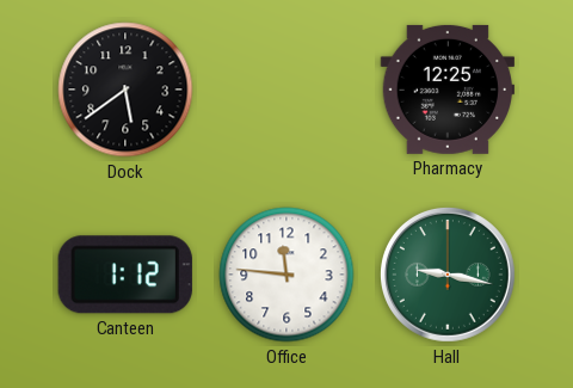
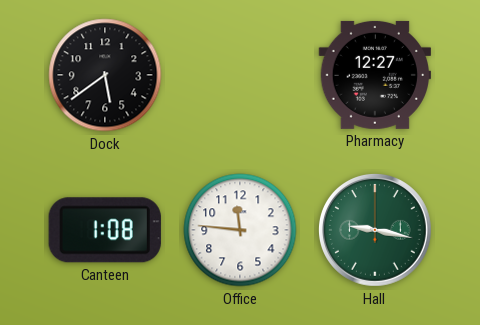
Pharmacy: 12:25 -> 12:27
Canteen: 1:12 -> 1:08
